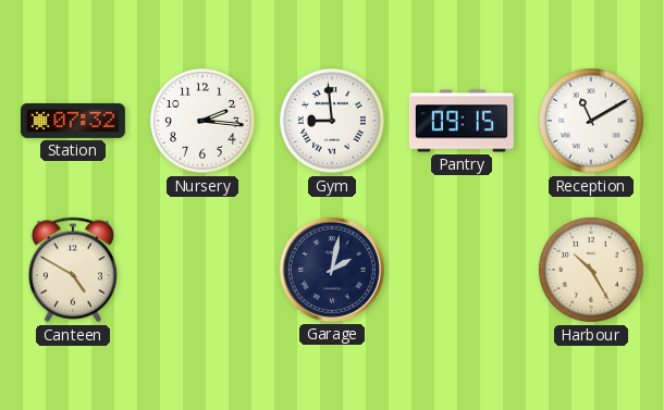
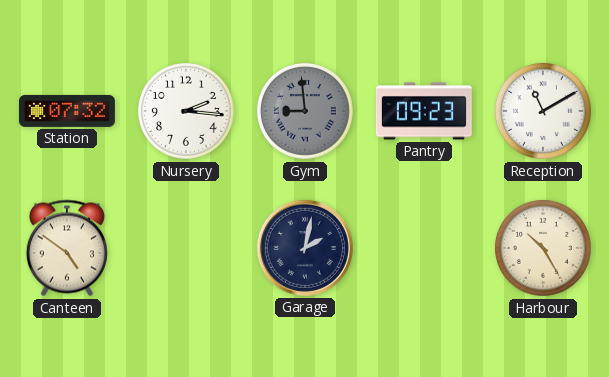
Gym dial: white -> grey
Pantry: 09:15 -> 09:23
Canteen: 4:50 -> 4:51
